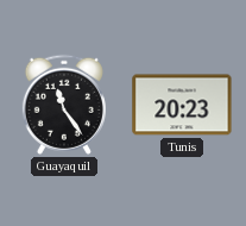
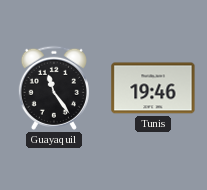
Tunis: 20:23 -> 19:46
